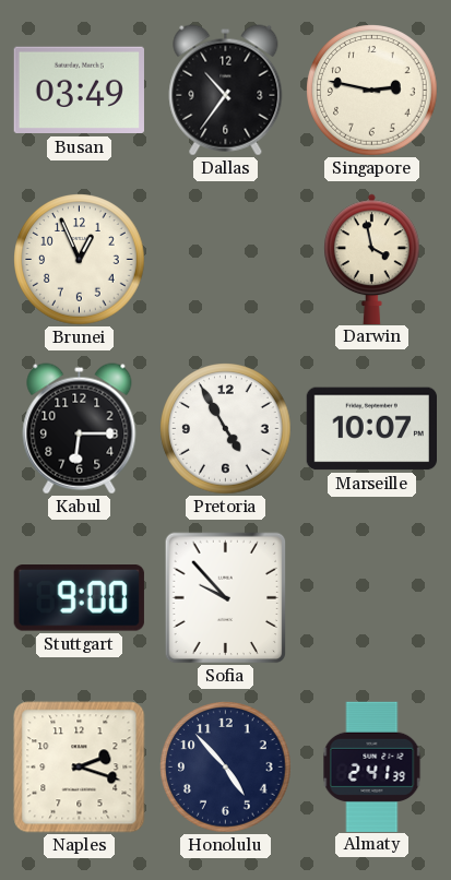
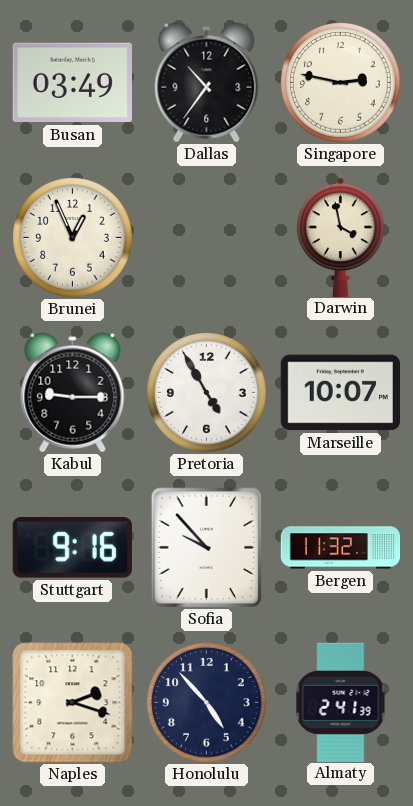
Kabul: 6:15 -> 9:15
Stuttgart: 9:00 -> 9:16
Bergen: none -> 11:32
